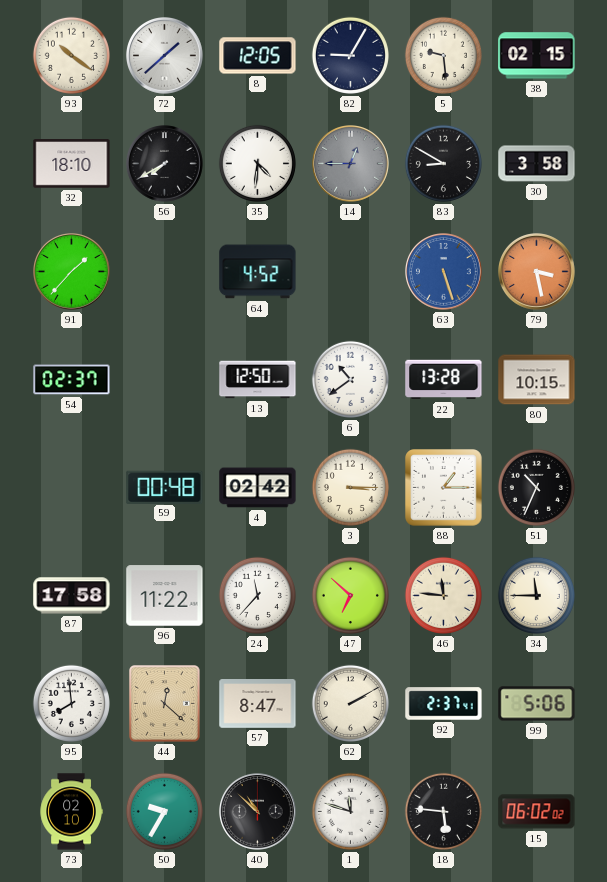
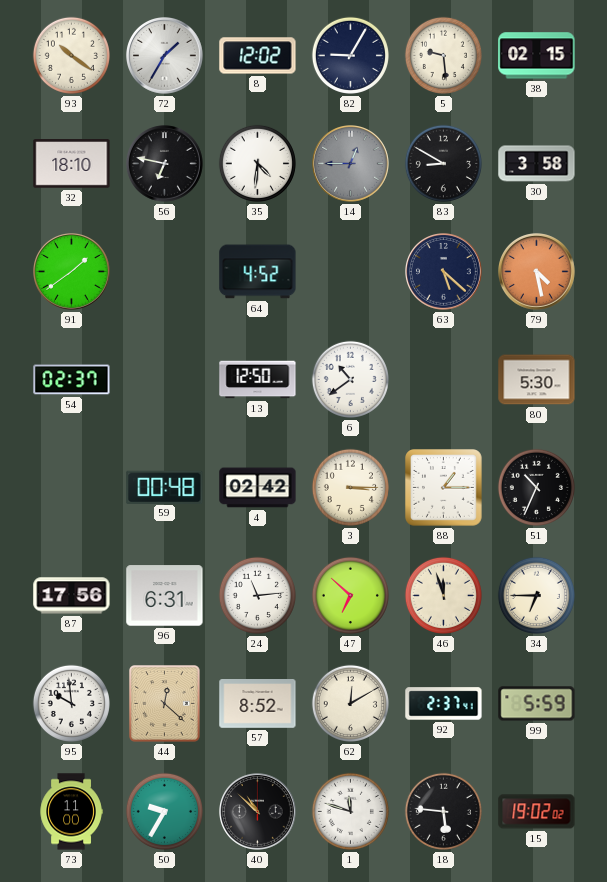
72: 1:38 -> 1:35
8: 12:05 -> 12:02
56: 7:40 -> 6:47
91: 1:37 -> 1:39
63: 5:27 -> 5:22
63 dial: blue -> navy
79: 3:28 -> 4:28
22: 13:28 -> none
80: 10:15 -> 5:30
87: 17:58 -> 17:56
96: 11:22 -> 6:31
24: 11:37 -> 11:14
46: 11:46 -> 11:57
34: 11:45 -> 6:45
95: 7:59 -> 9:59
57: 8:47 -> 8:52
62: 2:10 -> 12:10
99: 5:06 -> 5:59
73: 02:10 -> 11:00
15: 06:02 -> 19:02
